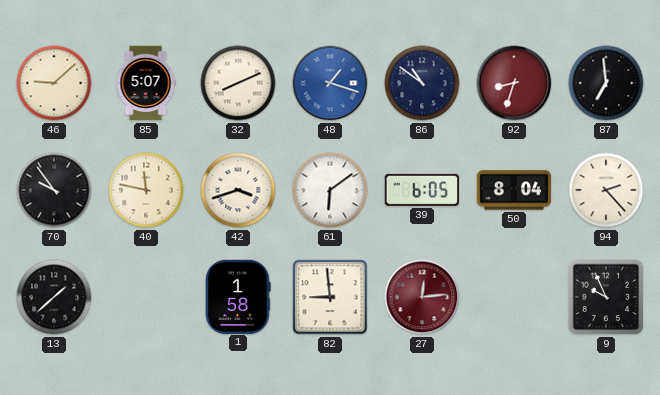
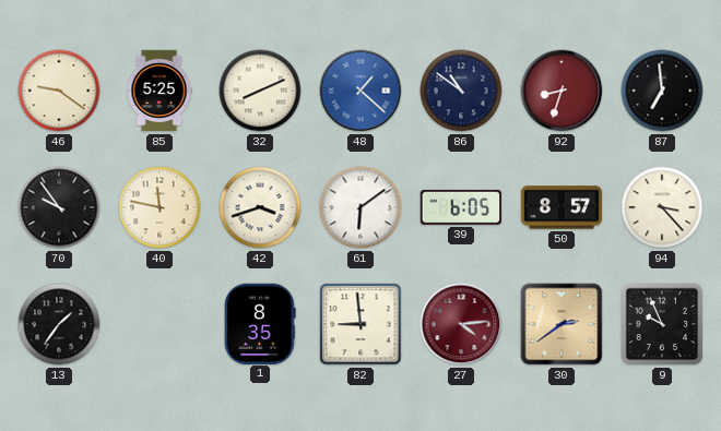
46: 9:08 -> 9:21
85: 5:07 -> 5:25
48: 1:18 -> 1:22
50: 8:04 -> 8:57
94: 2:23 -> 3:23
13: 1:38 -> 1:36
1: 1:58 -> 8:35
27: 12:14 -> 4:14
30: none -> 2:39
